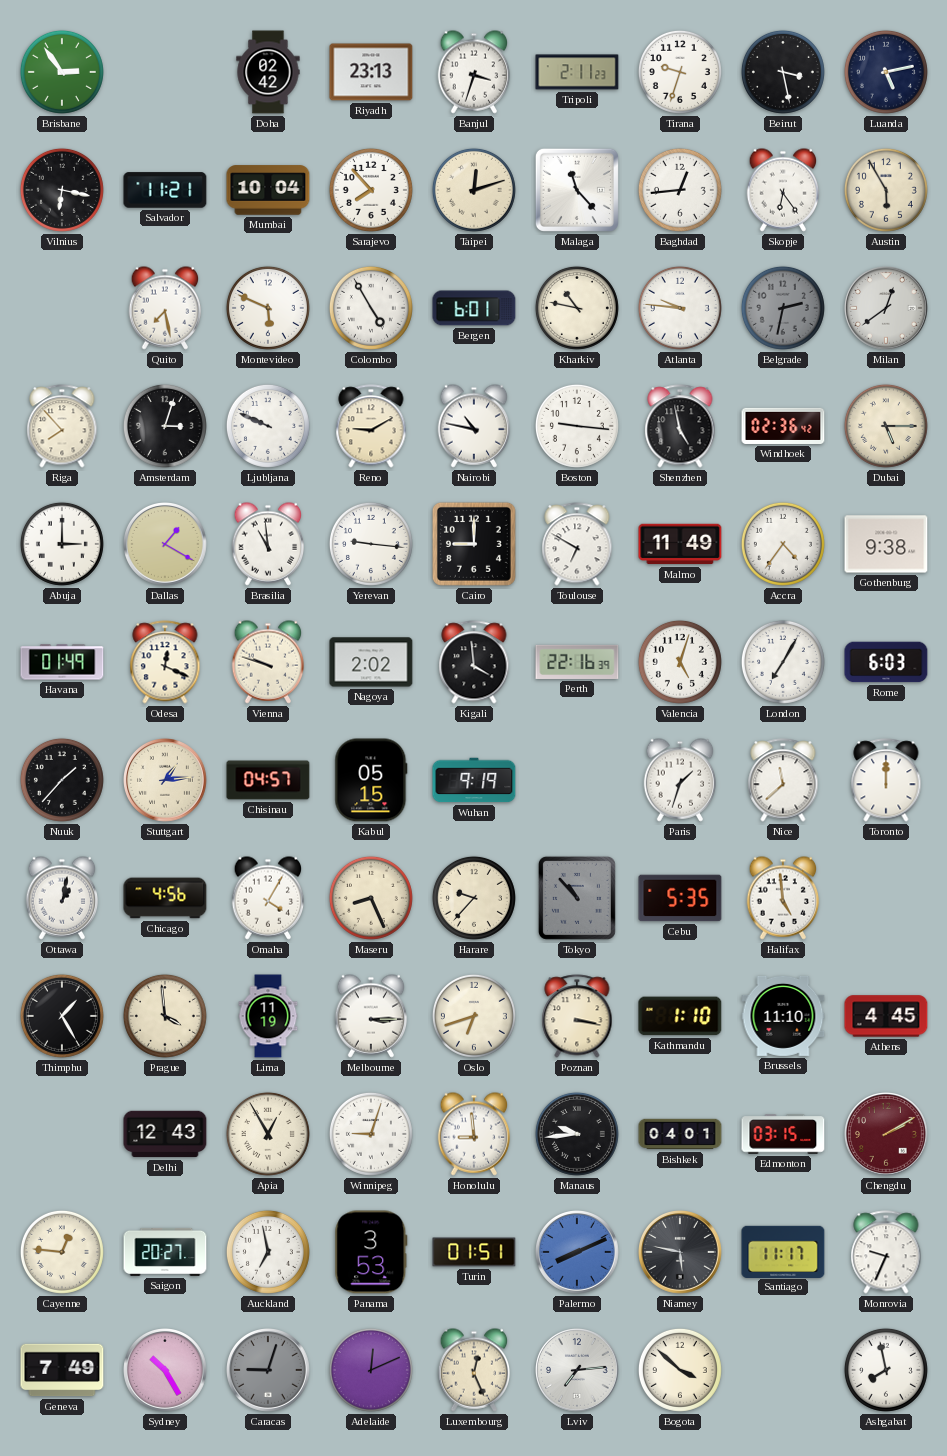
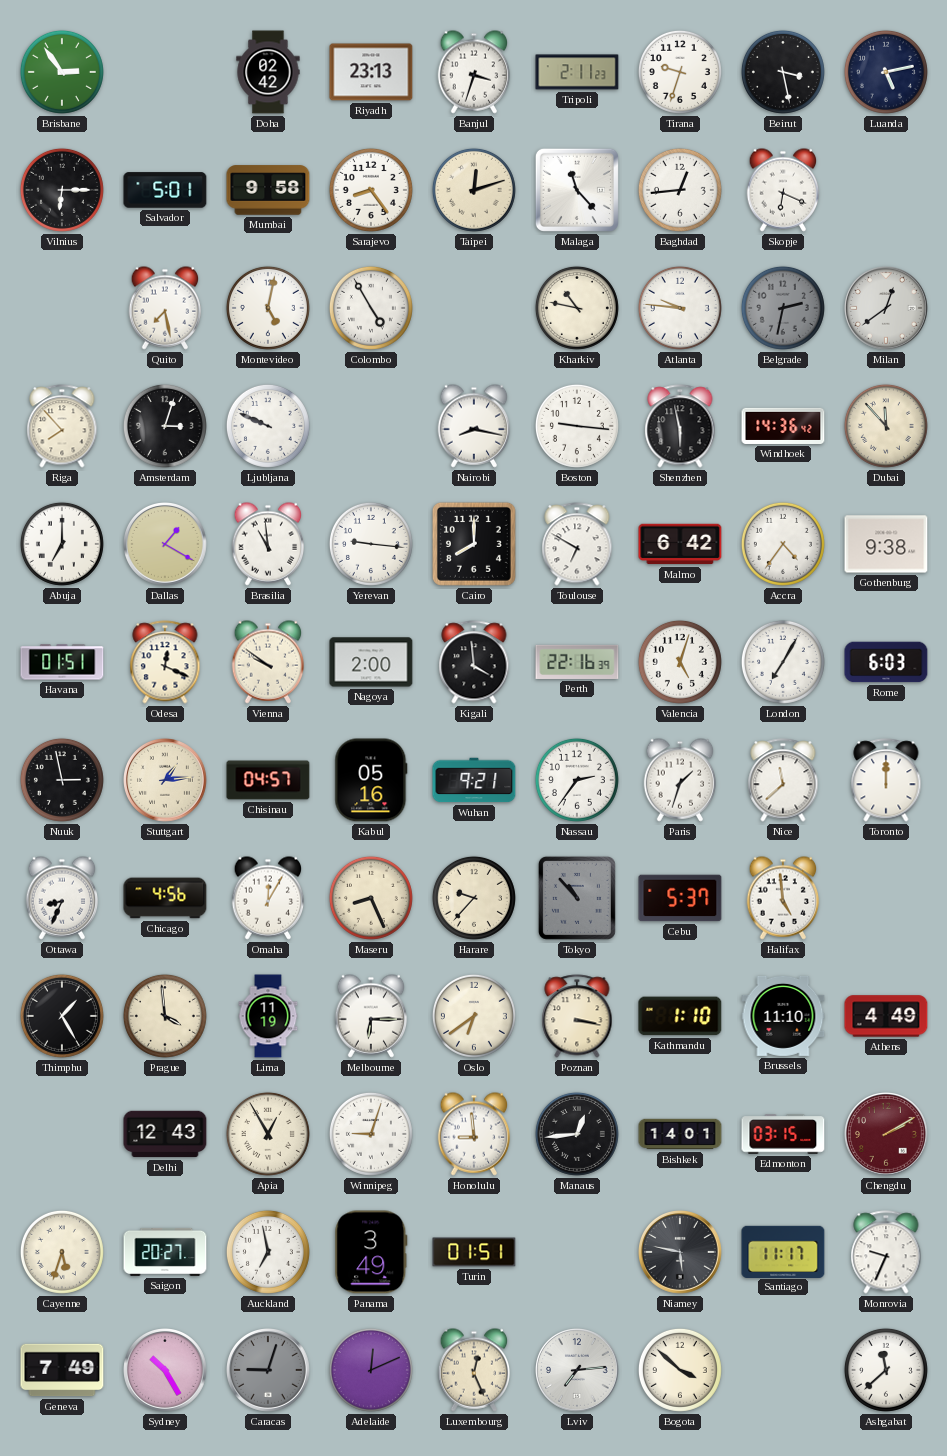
Vilnius: 6:17 -> 6:15
Salvador: 11:21 -> 5:01
Mumbai: 10:04 -> 9:58
Sarajevo: 7:53 -> 8:24
Skopje: 6:24 -> 6:19
Austin: 5:55 -> none
Montevideo: 5:49 -> 5:02
Bergen: 6:01 -> none
Reno: 9:10 -> none
Nairobi: 10:47 -> 8:17
Shenzhen: 4:58 -> 5:58
Windhoek: 02:36 -> 14:36
Dubai: 5:15 -> 11:53
Abuja: 3:00 -> 7:00
Cairo: 9:00 -> 8:00
Malmo: 11:49 -> 6:42
Havana: 01:49 -> 01:51
Vienna: 9:48 -> 9:51
Nagoya: 2:02 -> 2:00
Nuuk: 1:37 -> 2:58
Kabul: 05:15 -> 05:16
Wuhan: 9:19 -> 9:21
Nassau: none -> 2:36
Ottawa: 1:02 -> 8:34
Omaha: 4:05 -> 12:05
Cebu: 5:35 -> 5:37
Melbourne: 3:15 -> 6:15
Oslo: 6:42 -> 6:39
Athens: 4:45 -> 4:49
Manaus: 9:44 -> 12:44
Bishkek: 04:01 -> 14:01
Cayenne: 12:46 -> 5:33
Panama: 3:53 -> 3:49
Palermo: 8:11 -> none
Ashgabat: 7:58 -> 11:38
